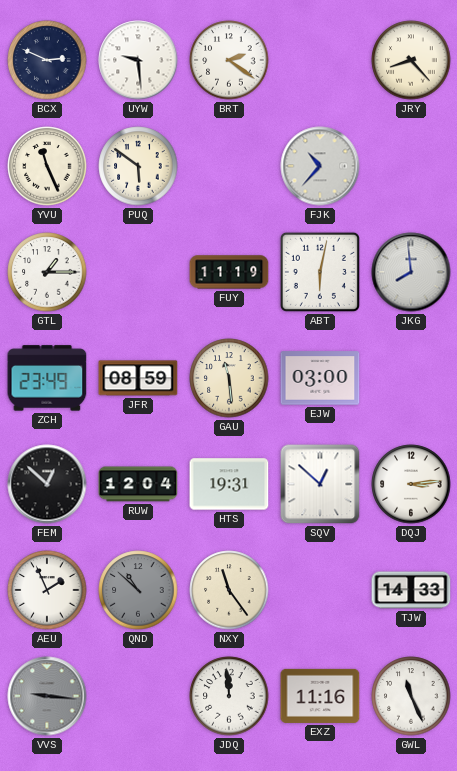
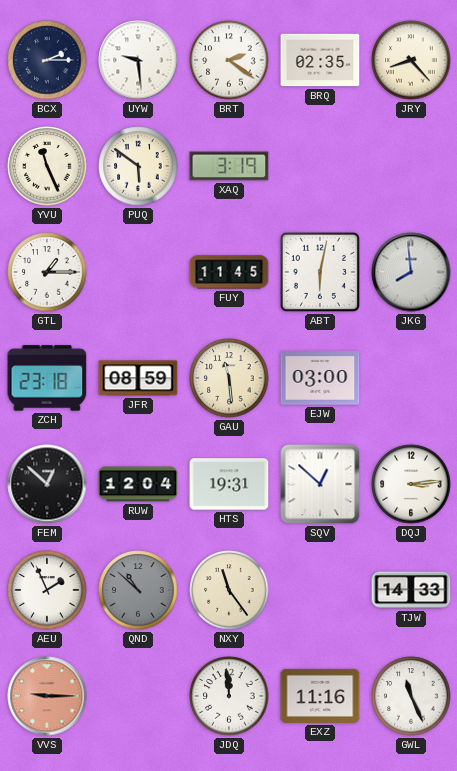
BCX: 2:49 -> 2:15
BRQ: none -> 02:35
XAQ: none -> 3:19
FJK: 10:37 -> none
FUY: 11:19 -> 11:45
ZCH: 23:49 -> 23:18
VVS: 9:16 -> 9:15
VVS dial: grey -> salmon
